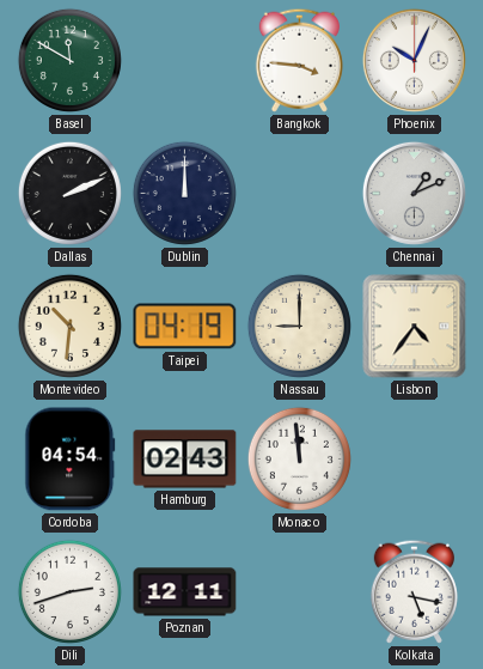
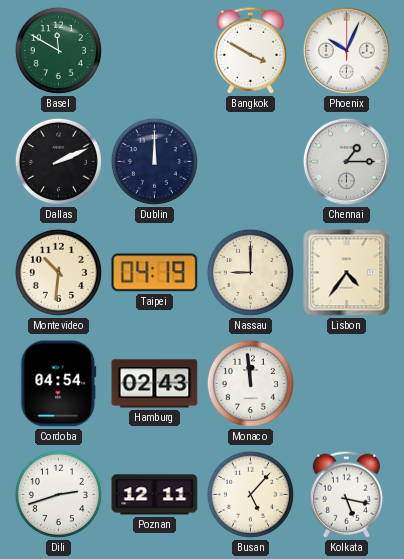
Bangkok: 3:46 -> 3:50
Chennai: 1:11 -> 1:15
Busan: none -> 5:07
